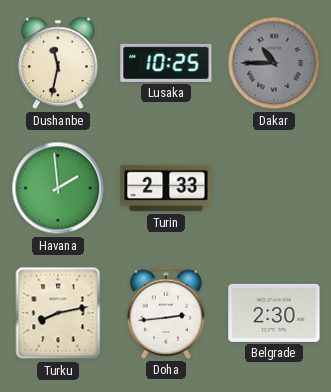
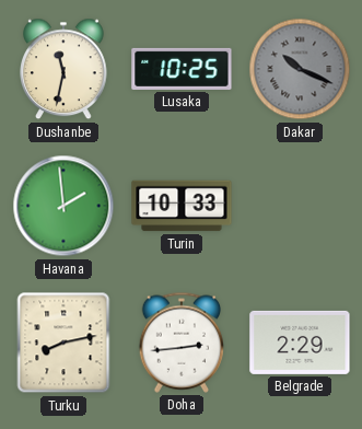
Dakar: 10:45 -> 10:19
Turin: 2:33 -> 10:33
Belgrade: 2:30 -> 2:29
